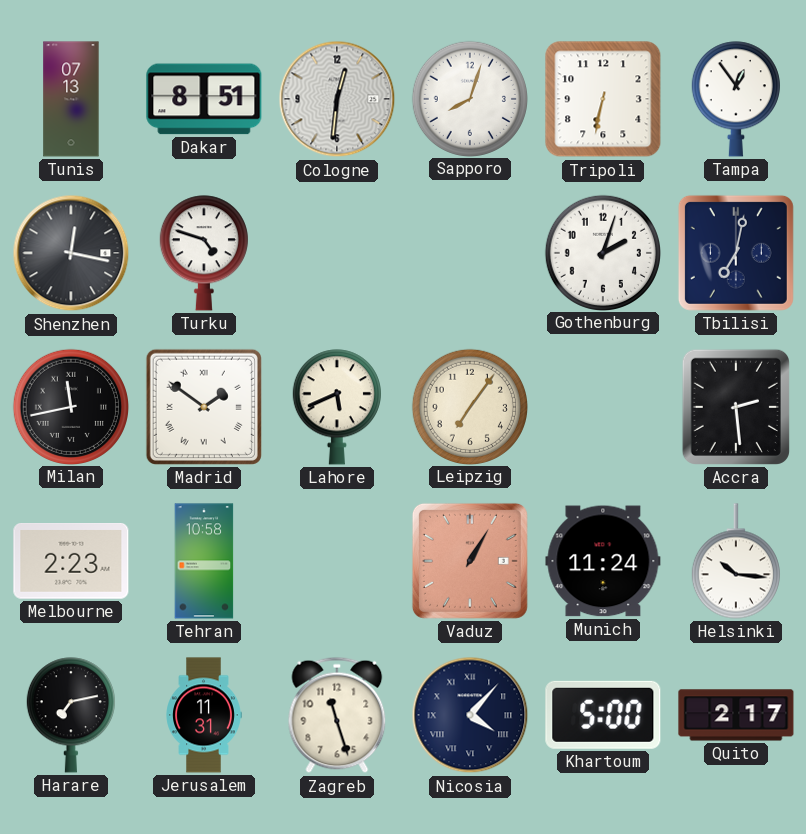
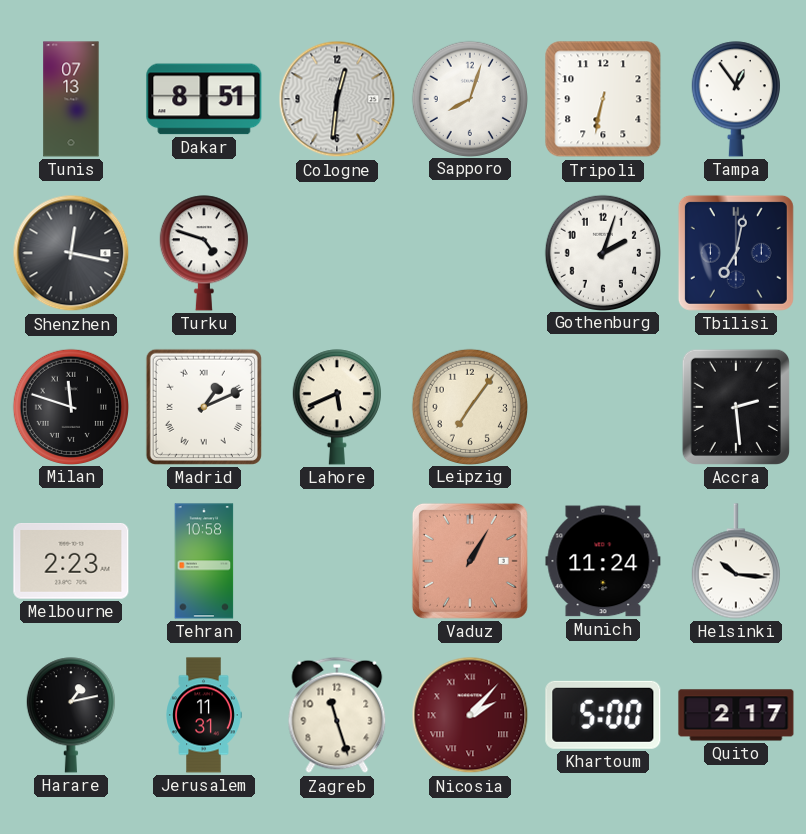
Milan: 11:43 -> 11:48
Madrid: 1:51 -> 1:11
Harare: 7:13 -> 1:13
Nicosia: 4:07 -> 2:07
Nicosia dial: navy -> burgundy
